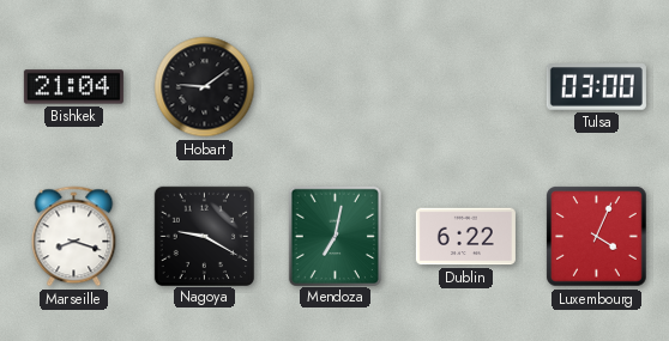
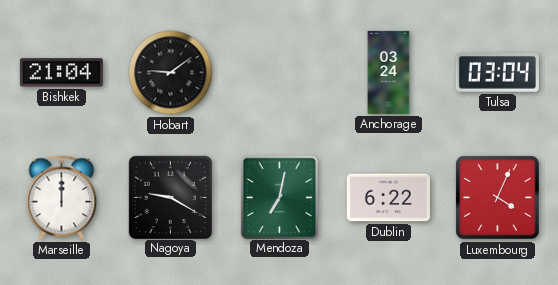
Anchorage: none -> 03:24
Tulsa: 03:00 -> 03:04
Marseille: 8:18 -> 12:00
